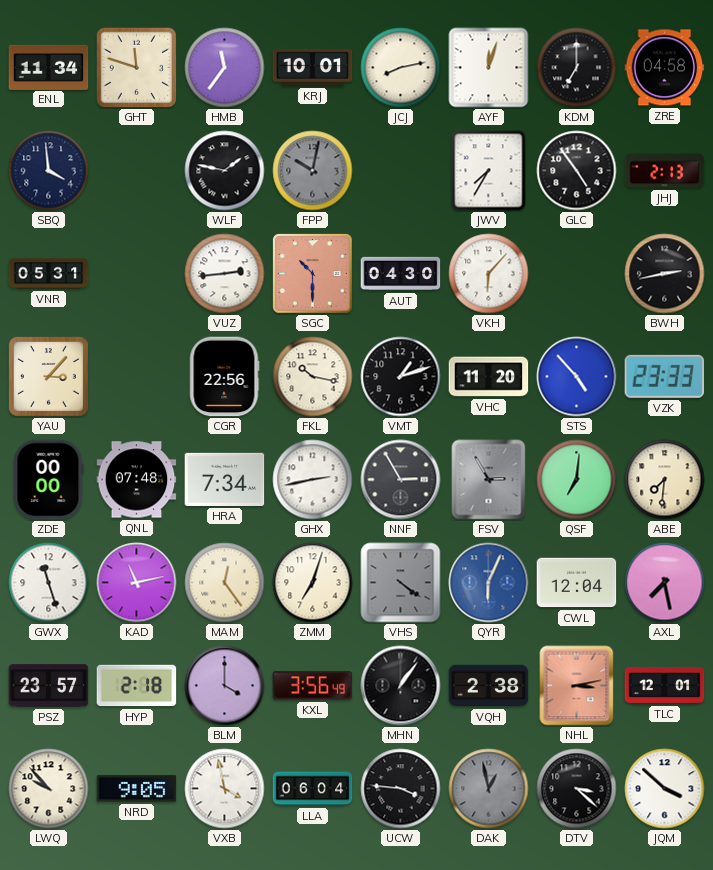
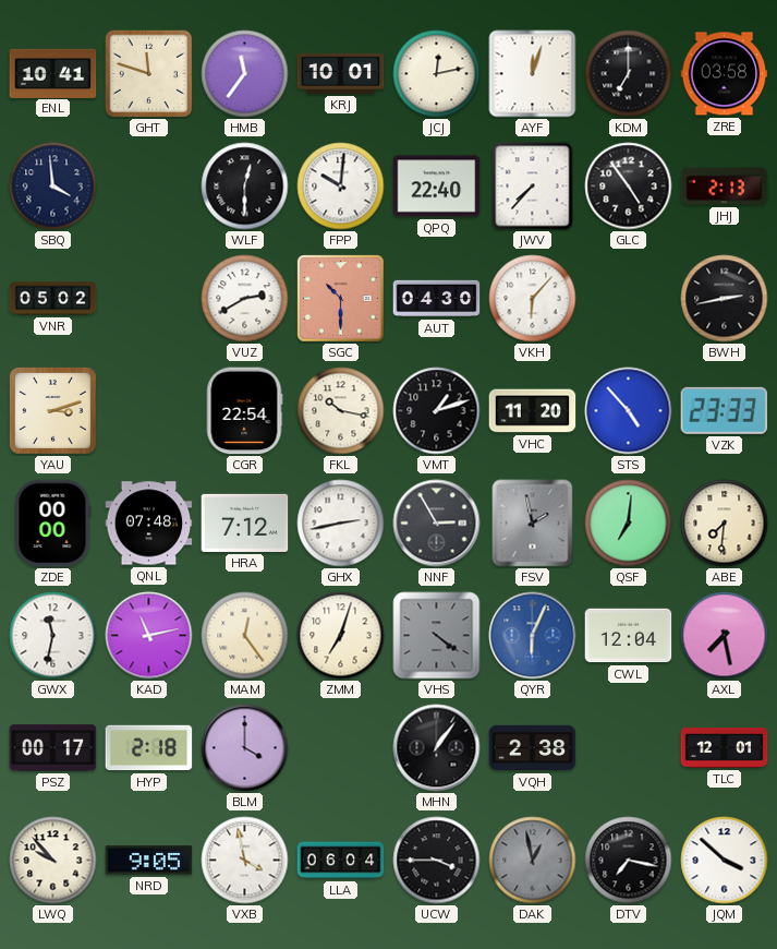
ENL: 11:34 -> 10:41
JCJ: 8:13 -> 12:13
ZRE: 04:58 -> 03:58
WLF: 1:47 -> 12:30
FPP: 10:02 -> 10:01
FPP dial: grey -> white
QPQ: none -> 22:40
JWV: 7:35 -> 7:37
VNR: 05:31 -> 05:02
VUZ: 2:44 -> 2:40
YAU: 3:07 -> 3:12
CGR: 22:56 -> 22:54
HRA: 7:34 -> 7:12
FSV: 2:55 -> 1:58
GWX: 11:27 -> 11:32
PSZ: 23:57 -> 00:17
KXL: 3:56 -> none
NHL: 3:13 -> none
UCW: 3:46 -> 3:45
DTV: 3:22 -> 7:17
